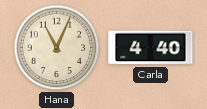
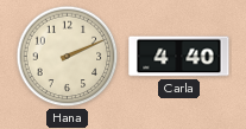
Hana: 11:04 -> 2:11
